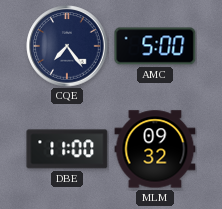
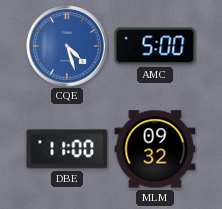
CQE: 7:24 -> 4:27
CQE dial: navy -> blue
